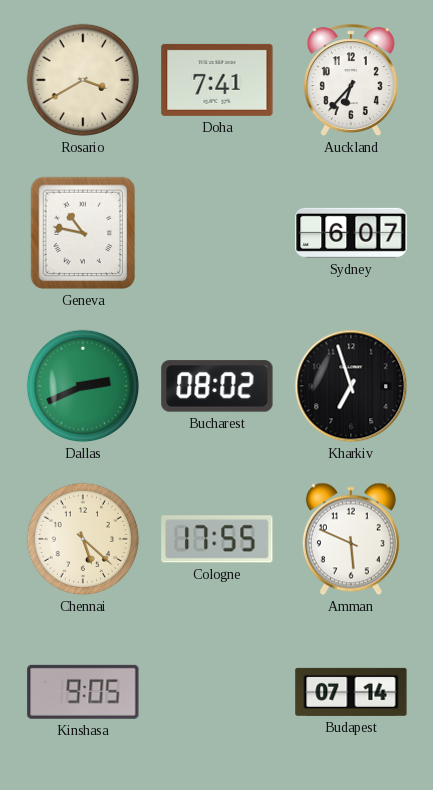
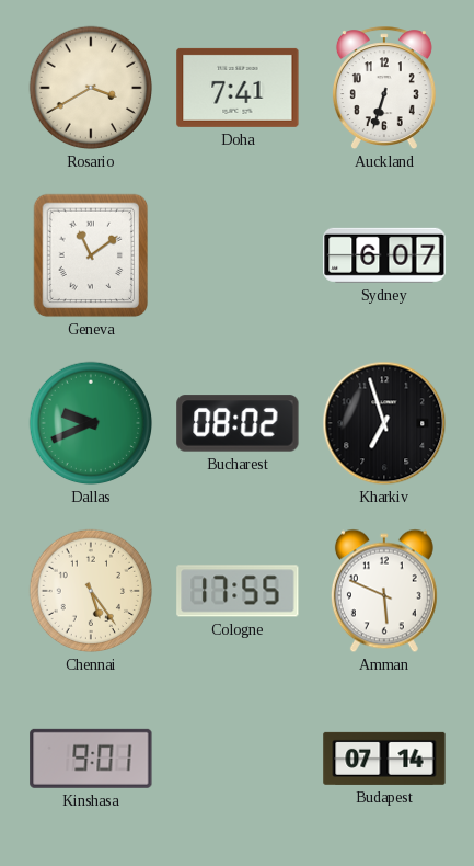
Auckland: 6:37 -> 6:33
Geneva: 10:47 -> 11:09
Dallas: 2:41 -> 9:41
Chennai: 5:22 -> 5:24
Kinshasa: 9:05 -> 9:01
